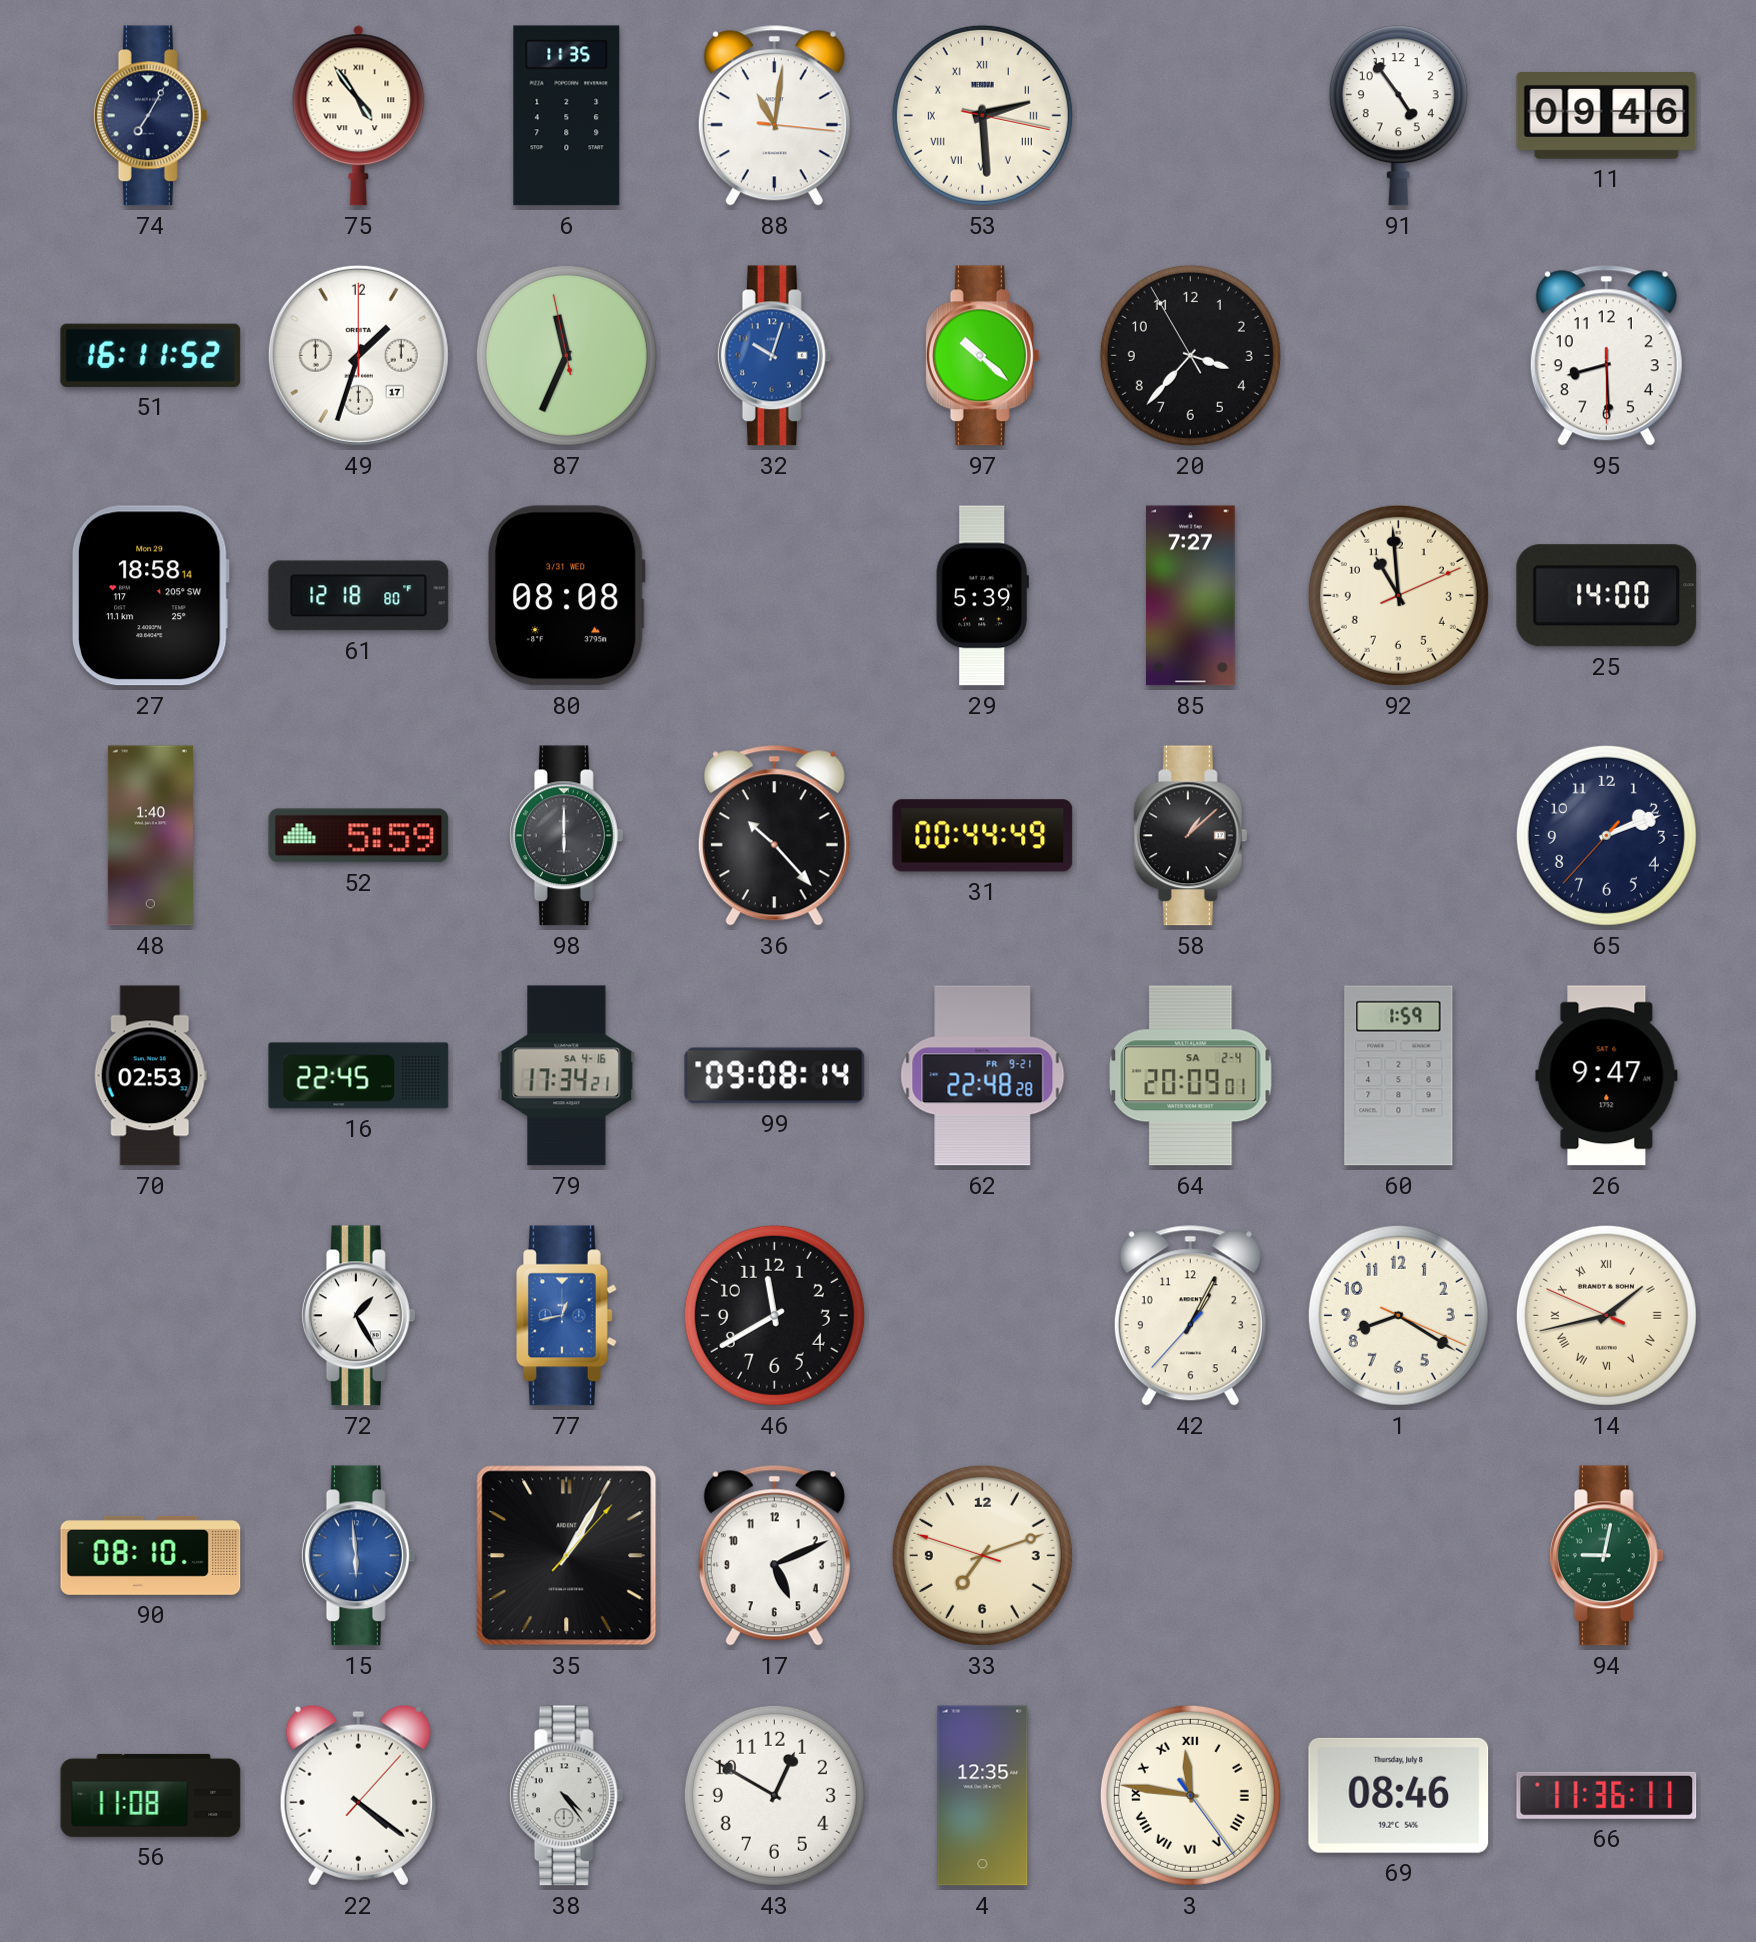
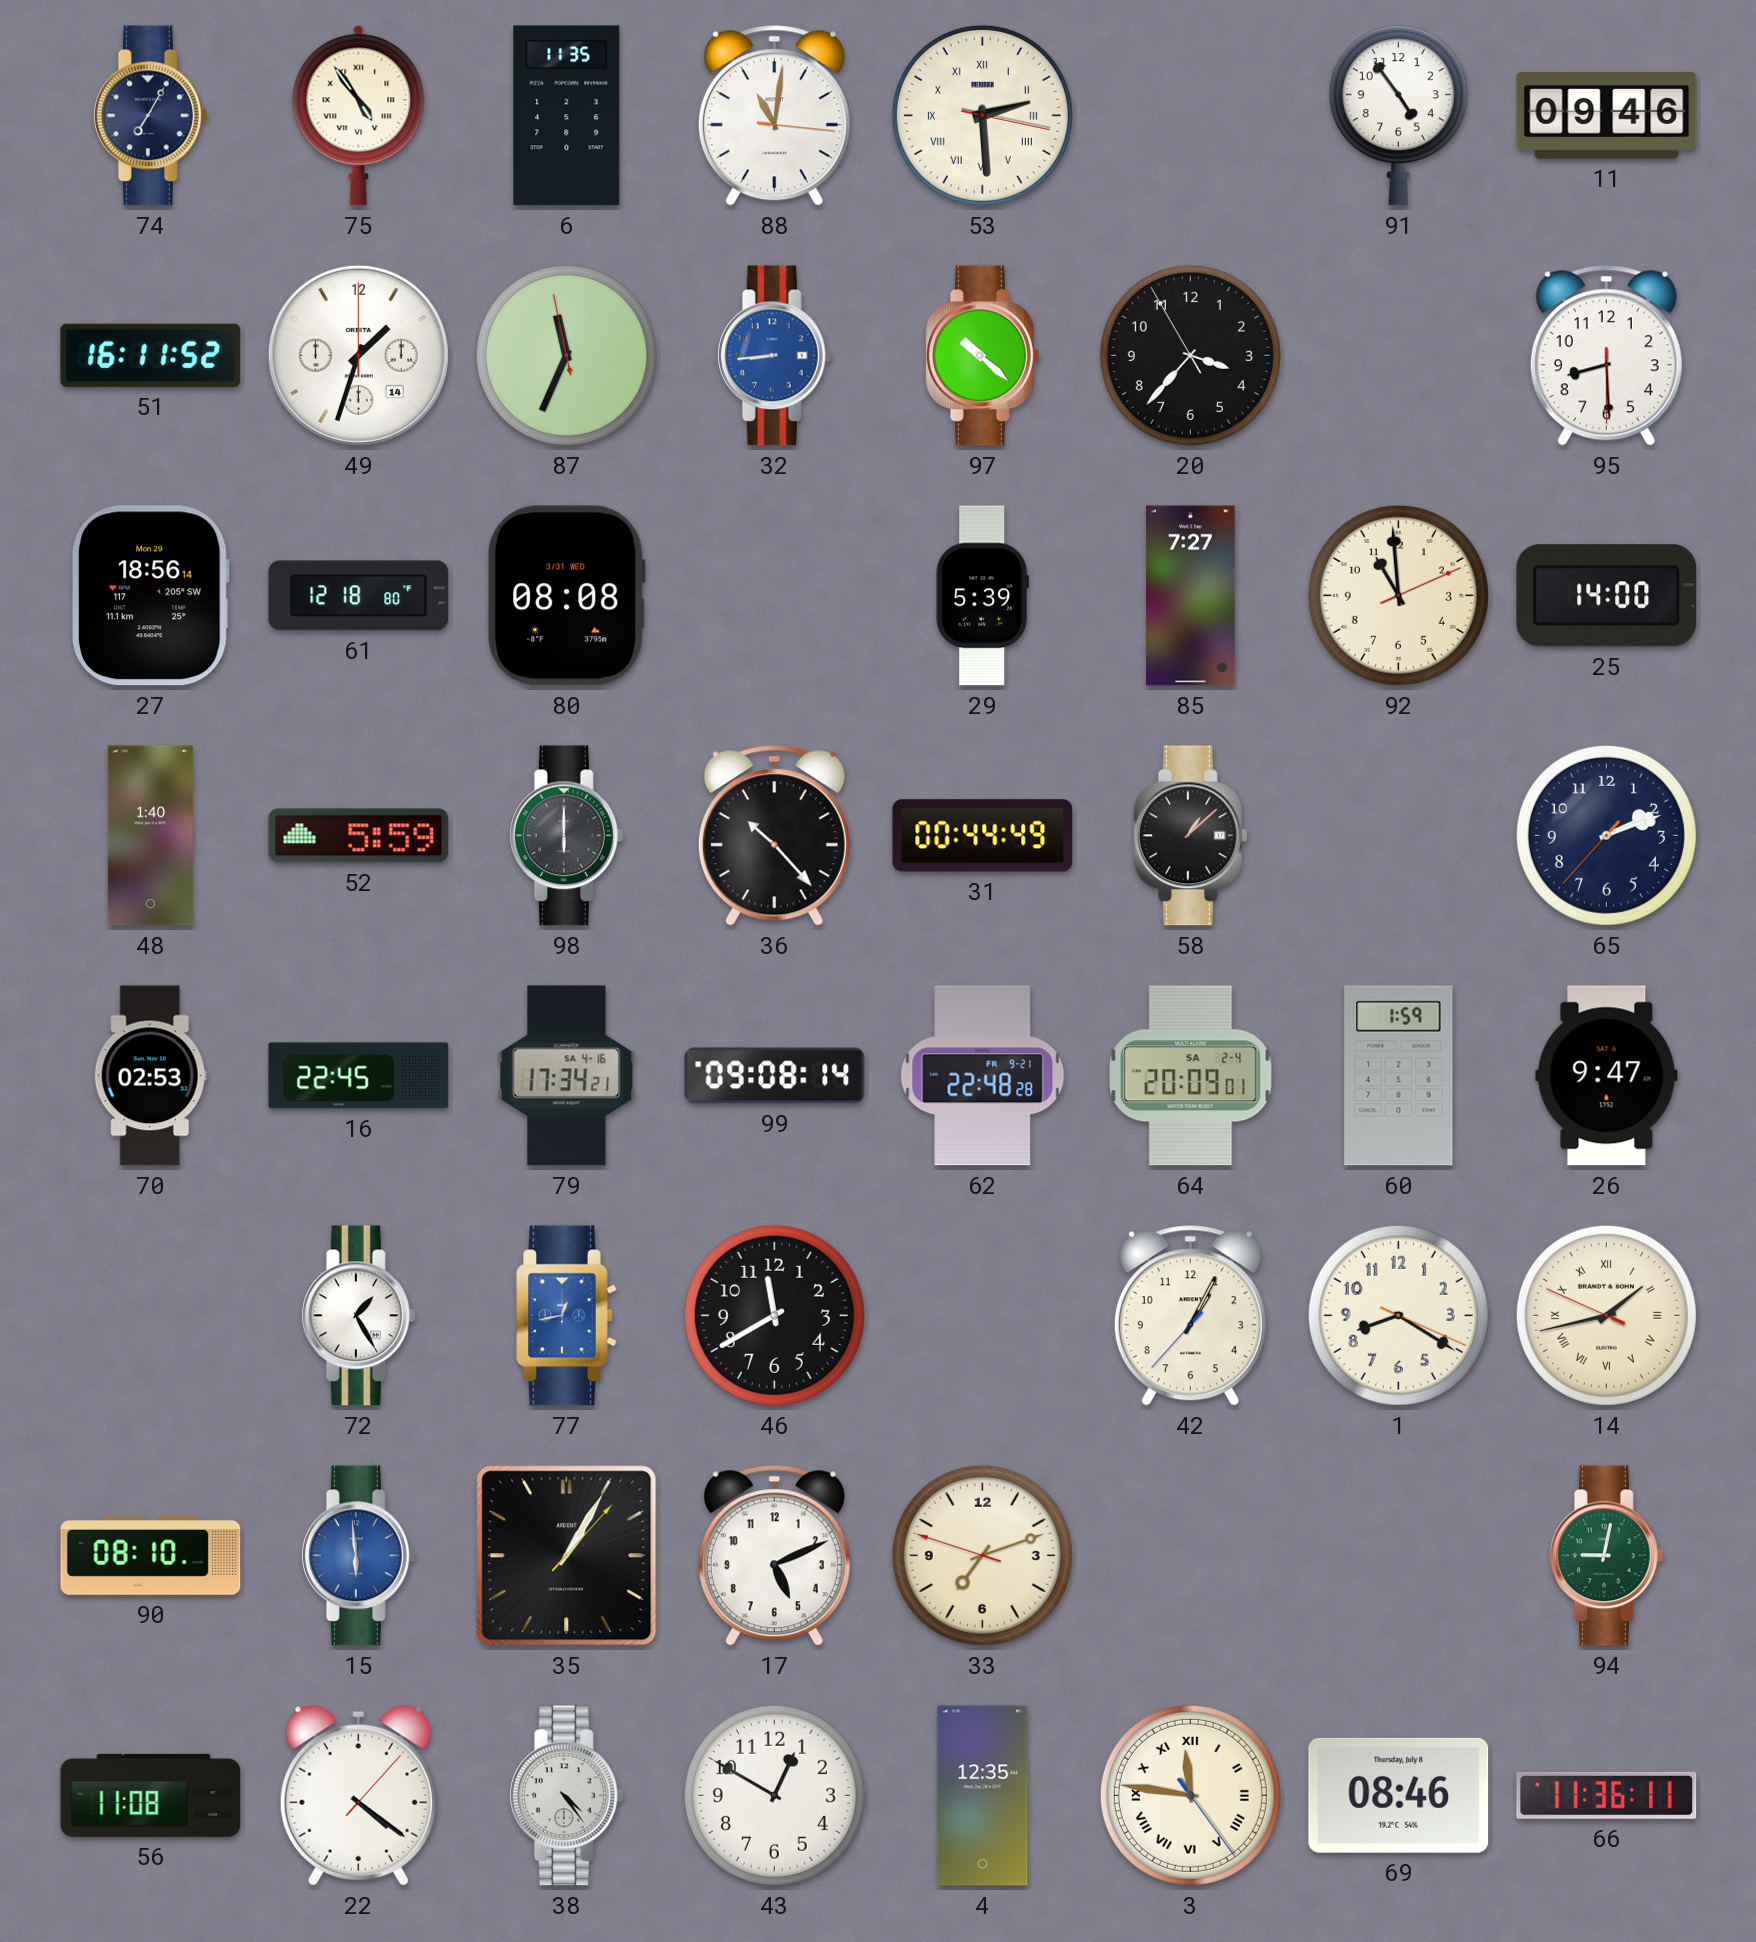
49 date: 17 -> 14
32: 10:03 -> 8:44
27: 18:58 -> 18:56
